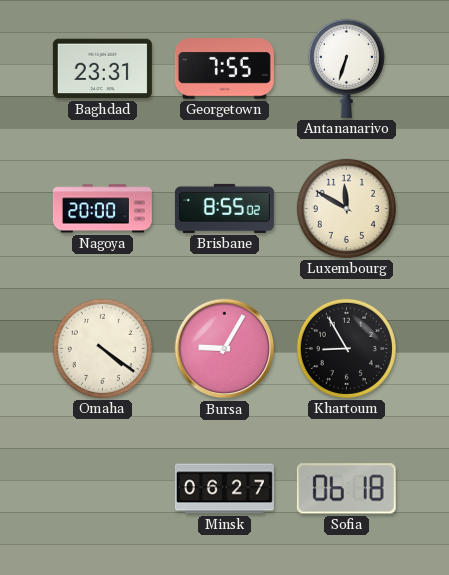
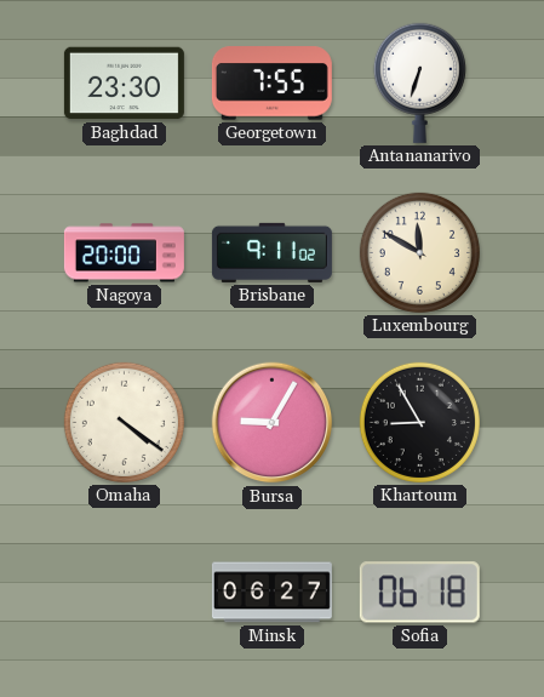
Baghdad: 23:31 -> 23:30
Brisbane: 8:55 -> 9:11
